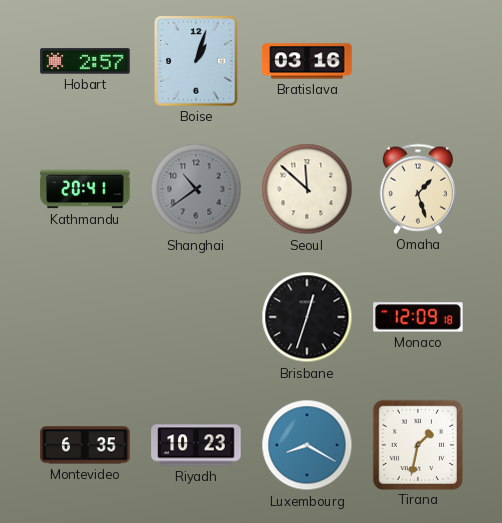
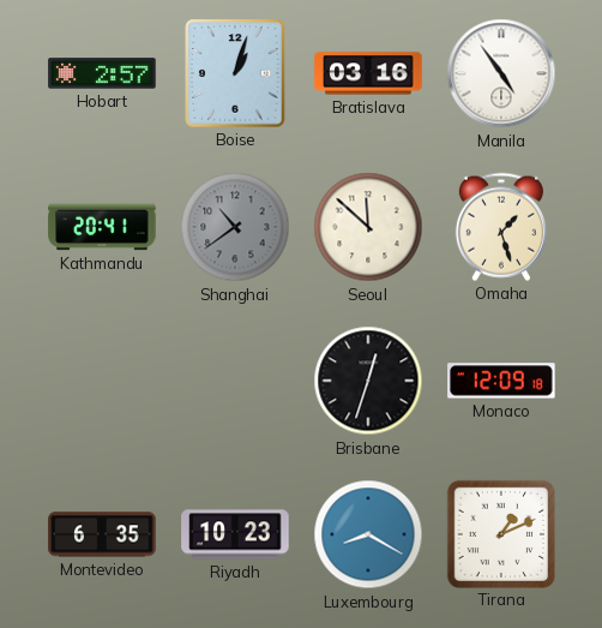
Manila: none -> 4:54
Tirana: 1:32 -> 1:11
